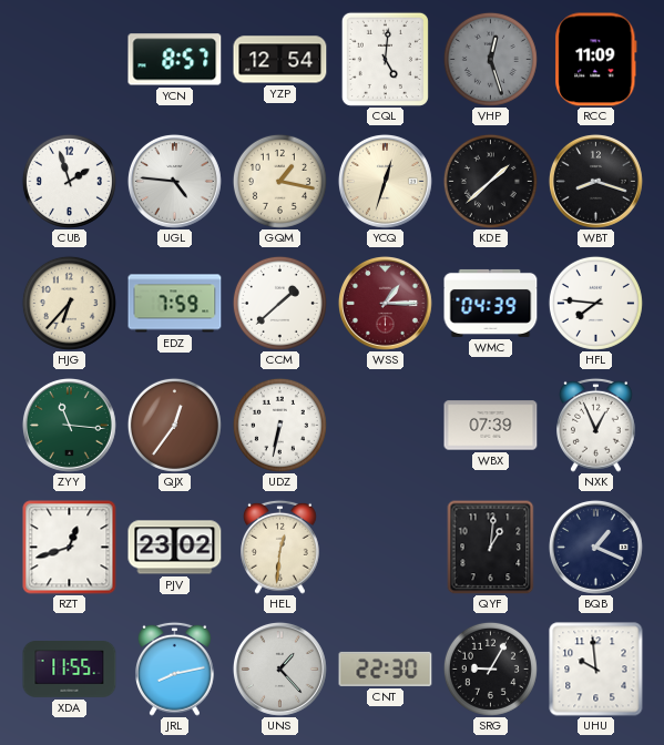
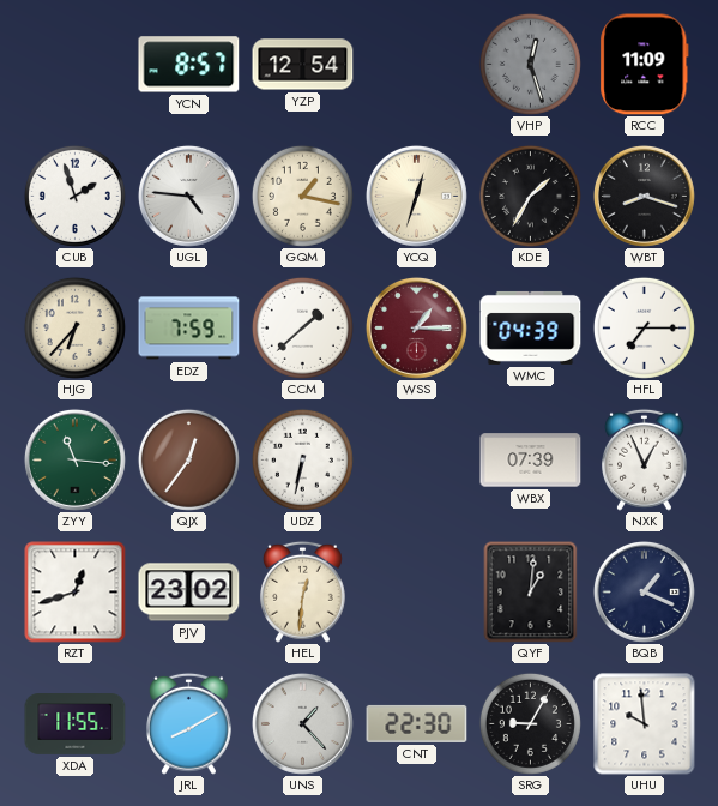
CQL: 5:01 -> none
KDE: 1:38 -> 1:35
HFL: 7:46 -> 7:15
JRL: 8:13 -> 8:10
